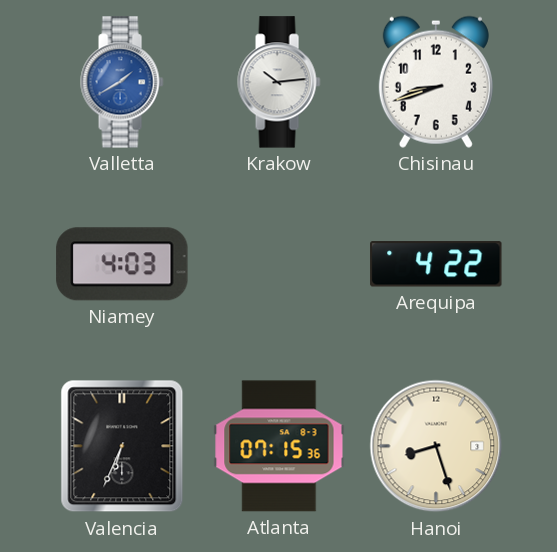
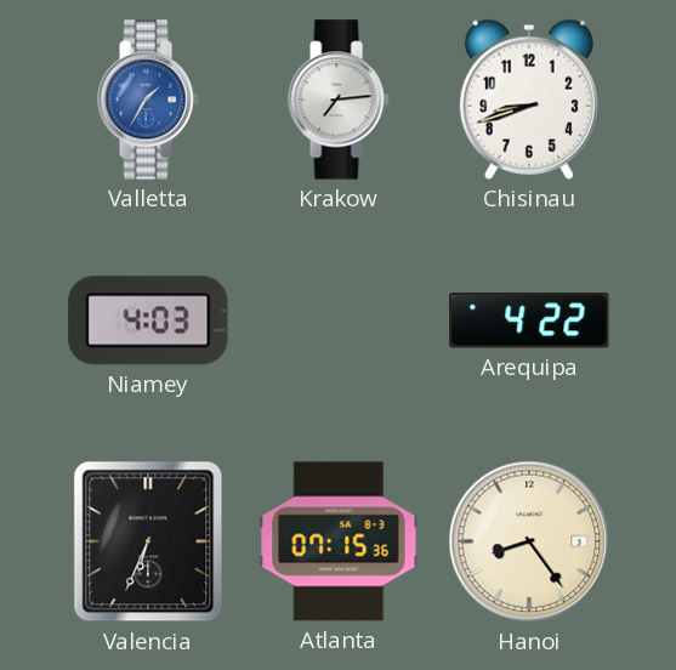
Valletta: 1:40 -> 1:35
Krakow: 10:14 -> 7:14
Hanoi: 8:27 -> 8:24
